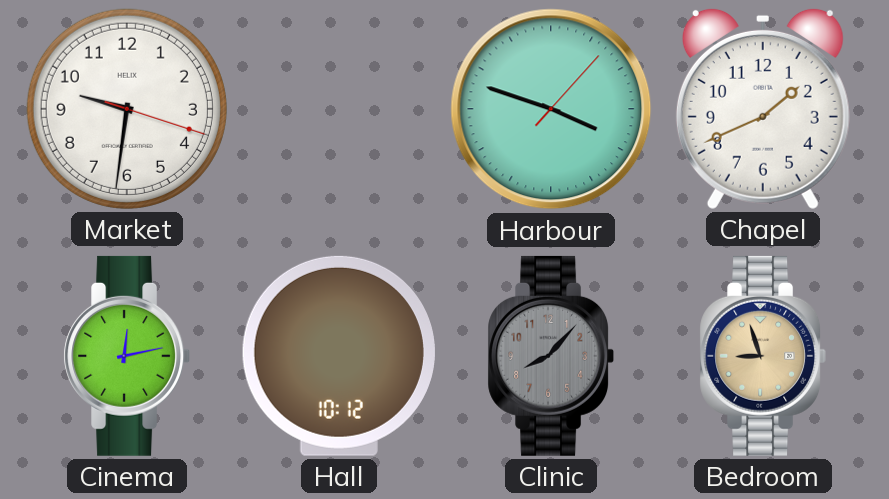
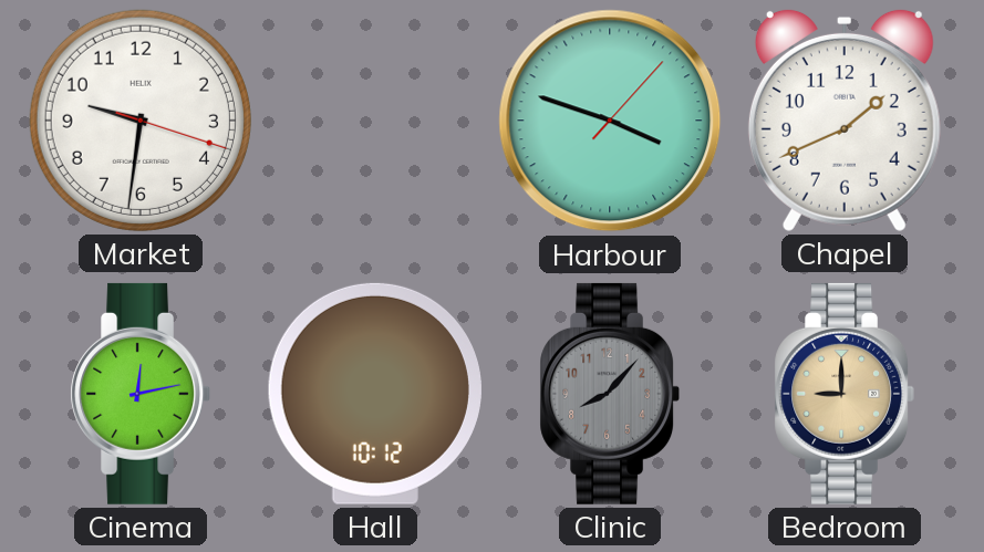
Bedroom: 8:57 -> 9:00
